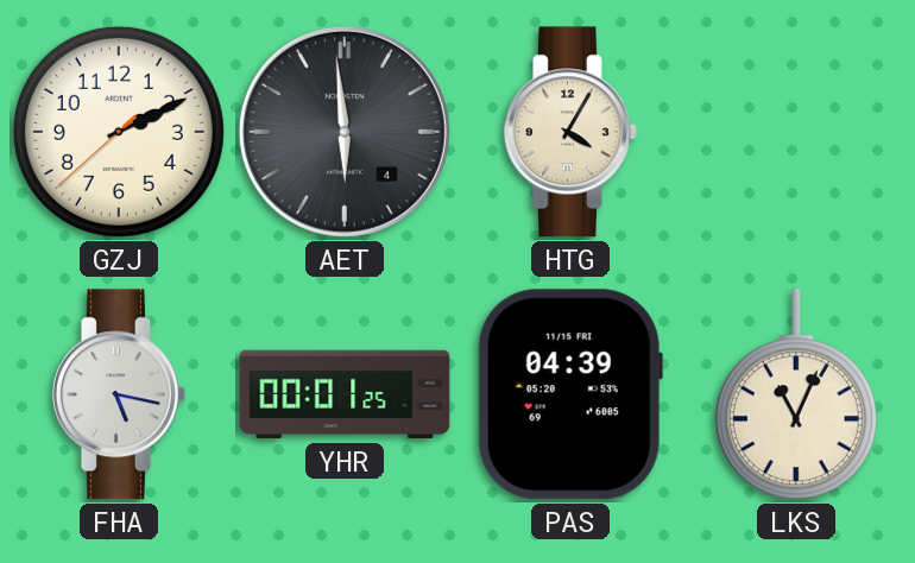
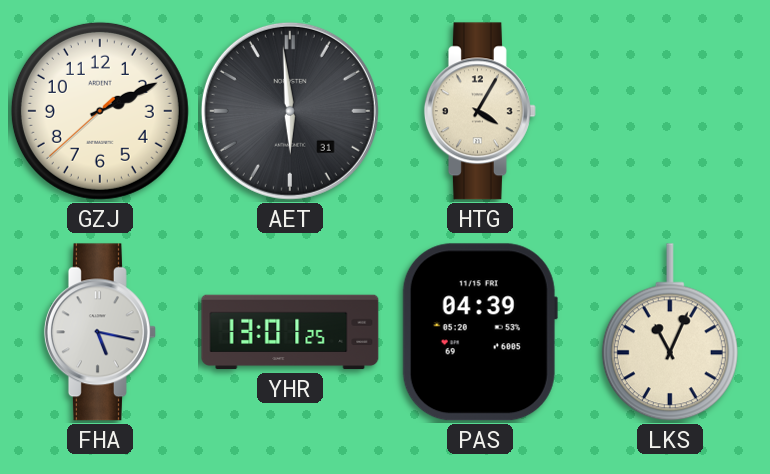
AET date: 4 -> 31
YHR: 00:01 -> 13:01
